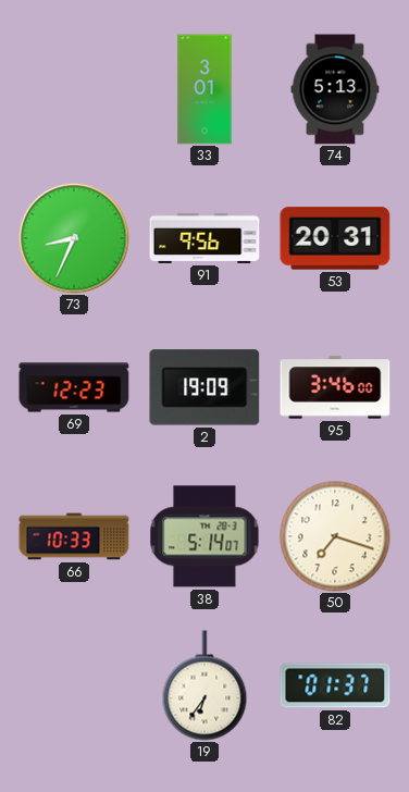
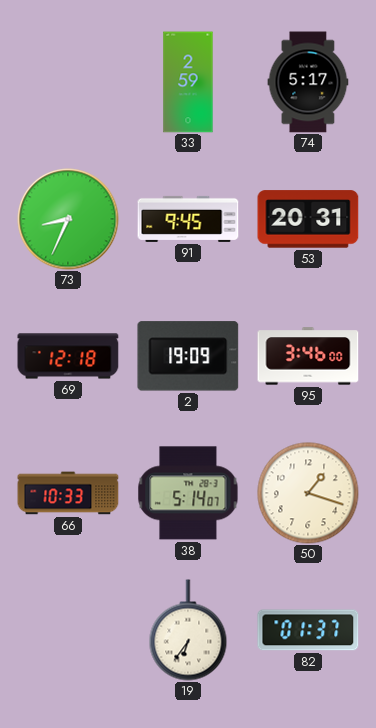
33: 3:01 -> 2:59
74: 5:13 -> 5:17
91: 9:56 -> 9:45
69: 12:23 -> 12:18
50: 7:18 -> 1:18
